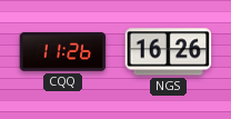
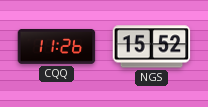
NGS: 16:26 -> 15:52
